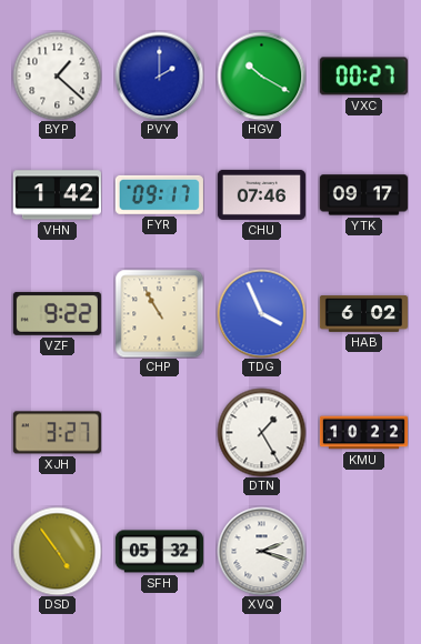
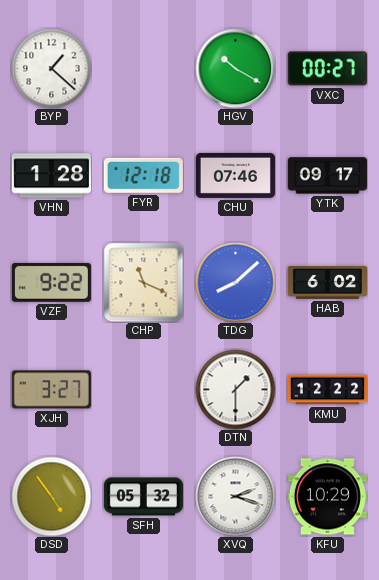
PVY: 2:00 -> none
VHN: 1:42 -> 1:28
FYR: 09:17 -> 12:18
CHP: 10:55 -> 11:19
TDG: 3:56 -> 8:08
DTN: 1:25 -> 1:30
KMU: 10:22 -> 12:22
KFU: none -> 10:29
